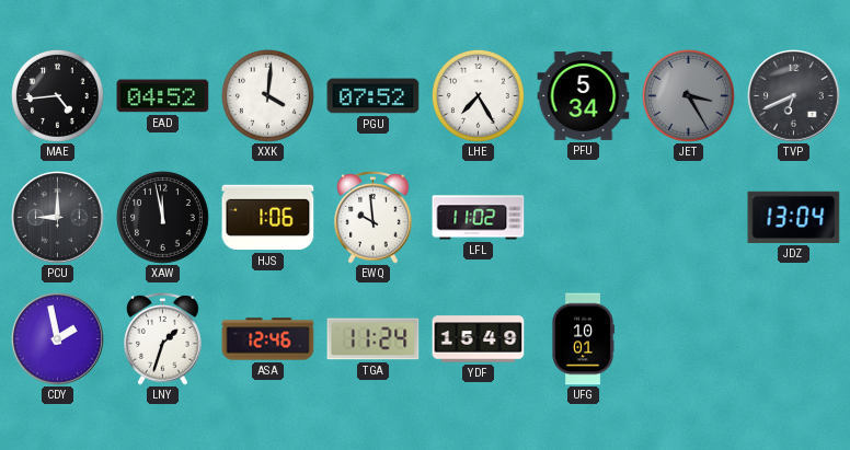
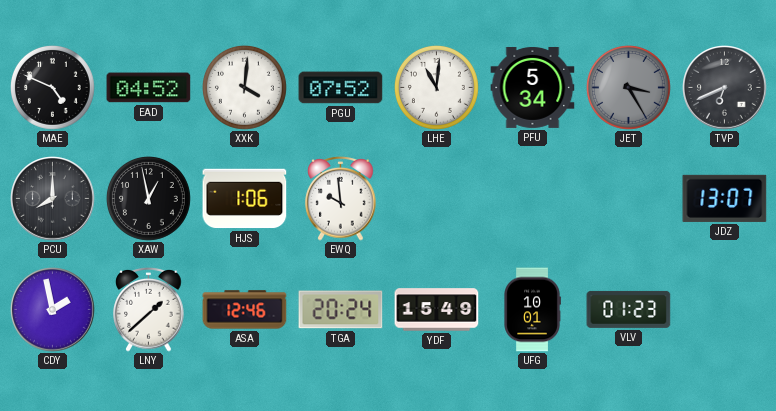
MAE: 4:44 -> 4:49
LHE: 7:25 -> 11:01
PCU: 9:00 -> 8:00
XAW: 11:58 -> 12:58
LFL: 11:02 -> none
JDZ: 13:04 -> 13:07
LNY: 1:33 -> 1:38
TGA: 11:24 -> 20:24
VLV: none -> 01:23
